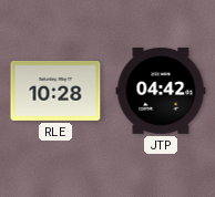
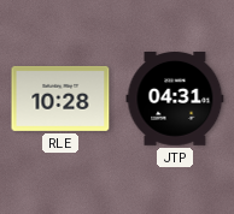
JTP: 04:42 -> 04:31
